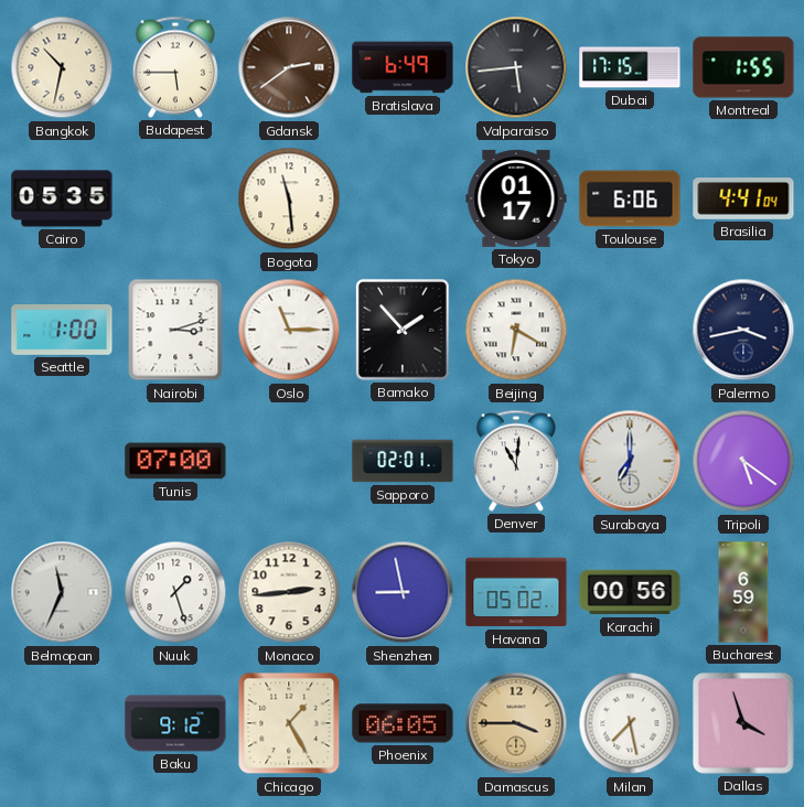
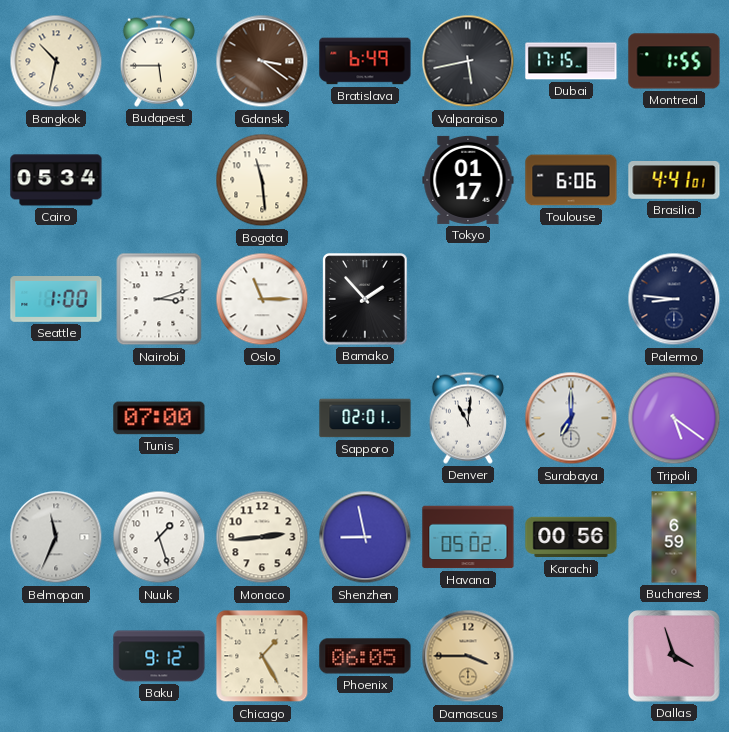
Gdansk: 2:39 -> 3:21
Valparaiso: 5:44 -> 5:43
Cairo: 05:35 -> 05:34
Brasilia: 4:41:04 -> 4:41:01
Beijing: 6:20 -> none
Palermo: 3:43 -> 8:46
Milan: 7:28 -> none
